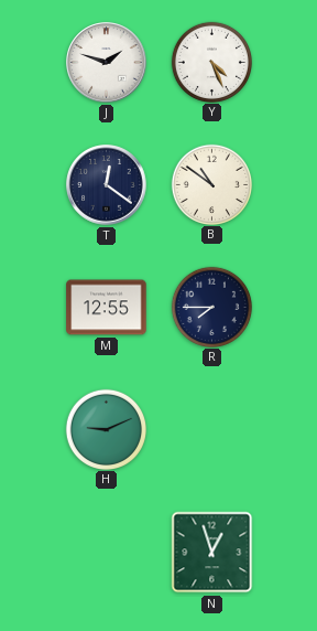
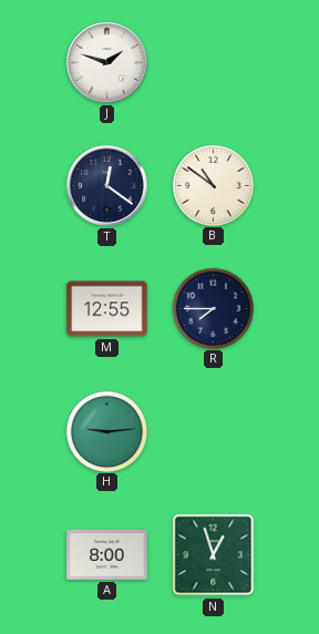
Y: 4:26 -> none
H: 9:11 -> 9:14
A: none -> 8:00
